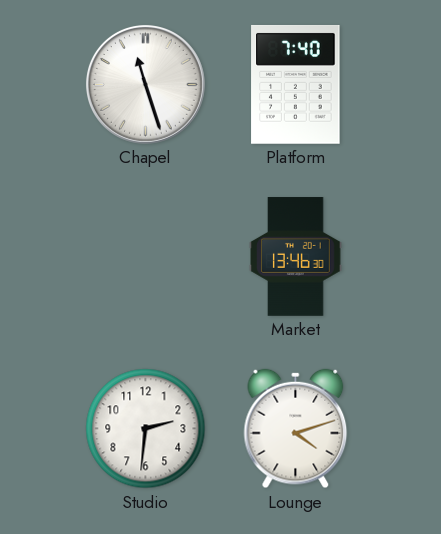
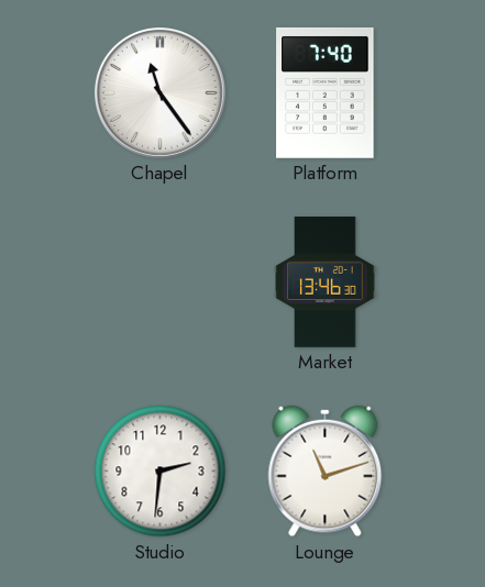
Chapel: 11:27 -> 11:24
Lounge: 4:12 -> 11:12
